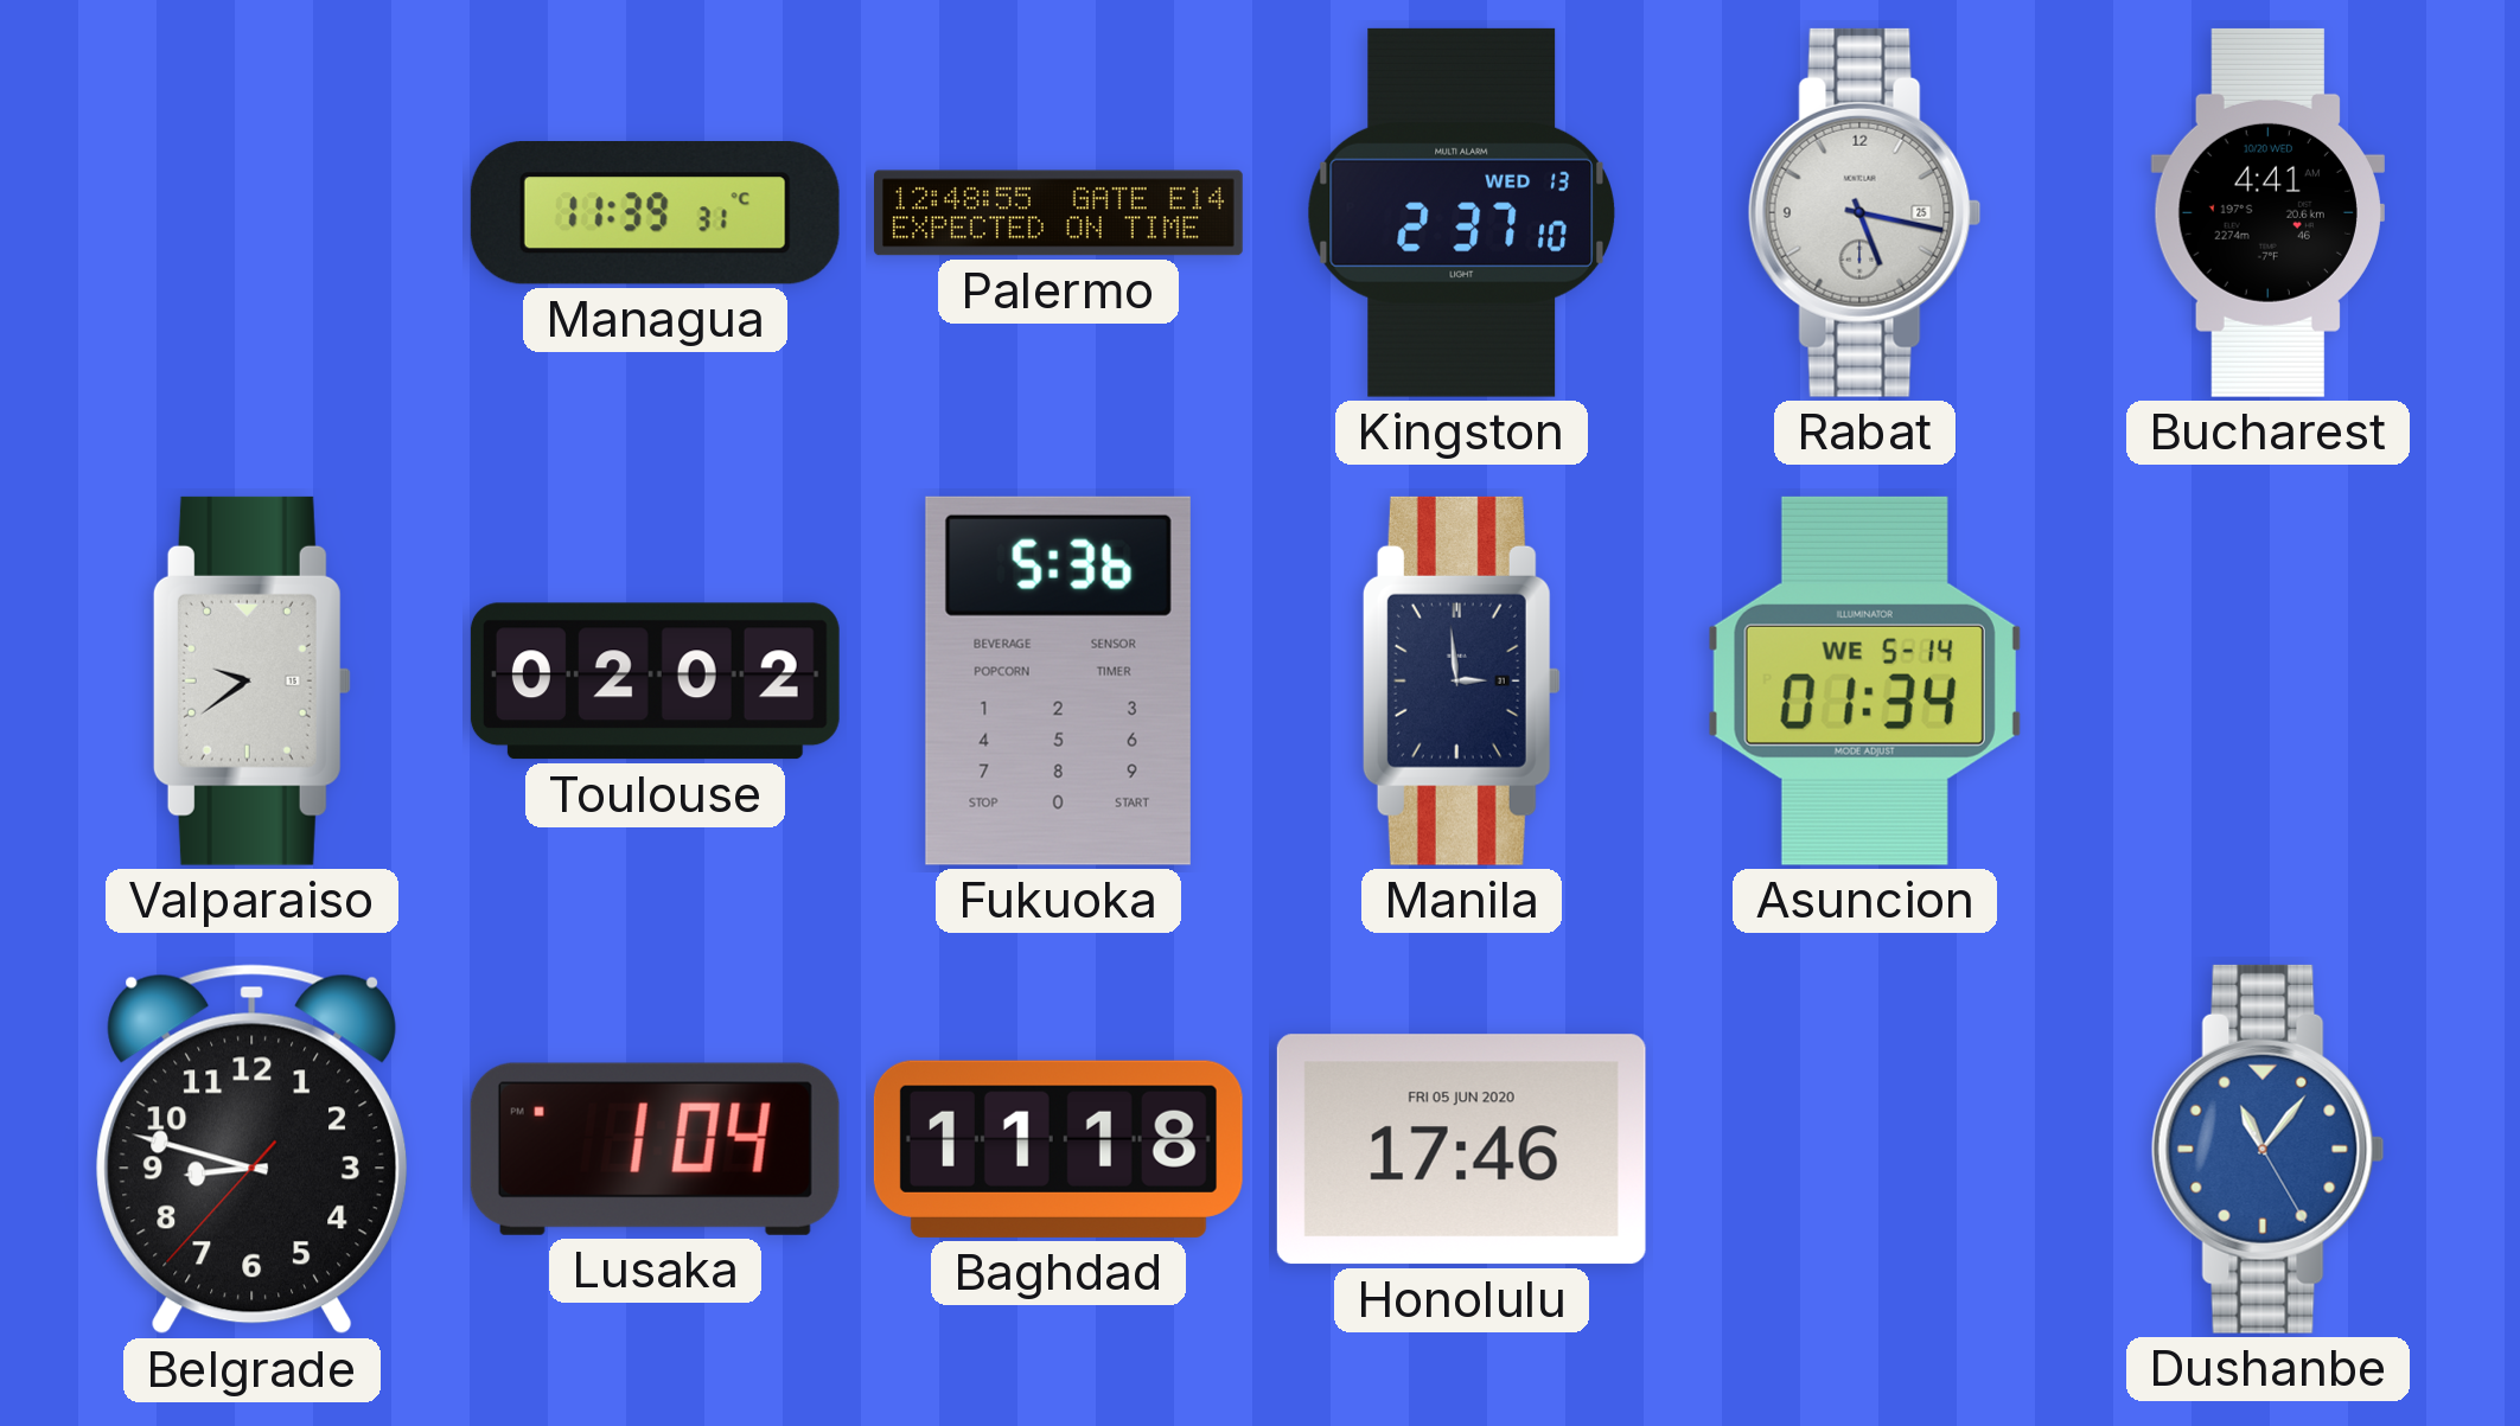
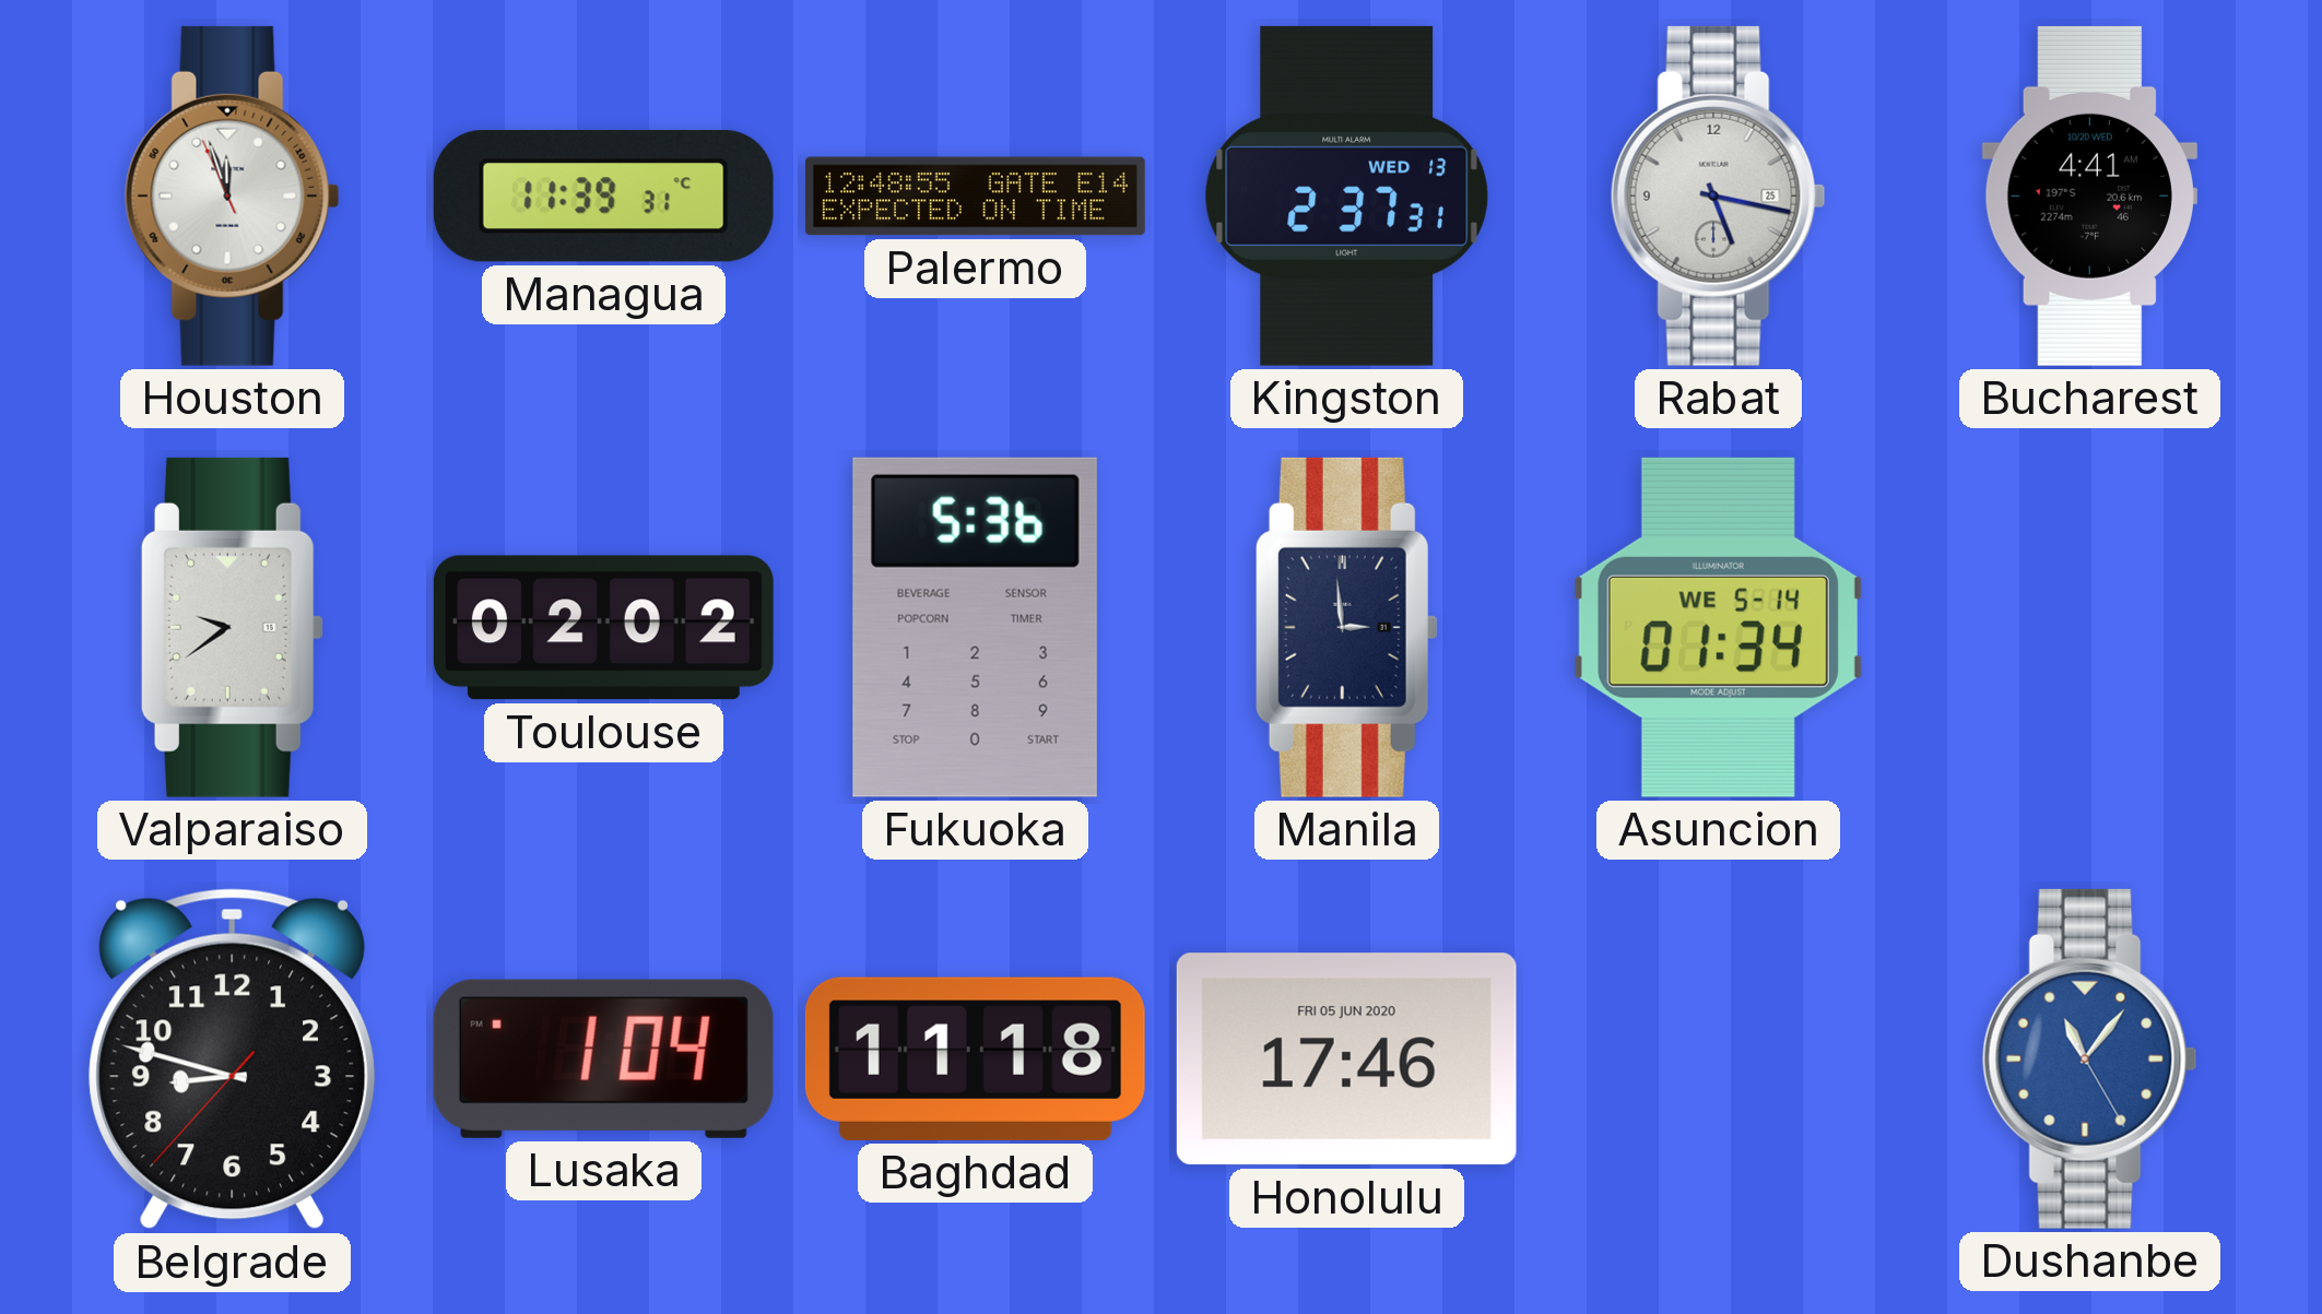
Houston: none -> 11:56
Kingston: 2:37:10 -> 2:37:31
